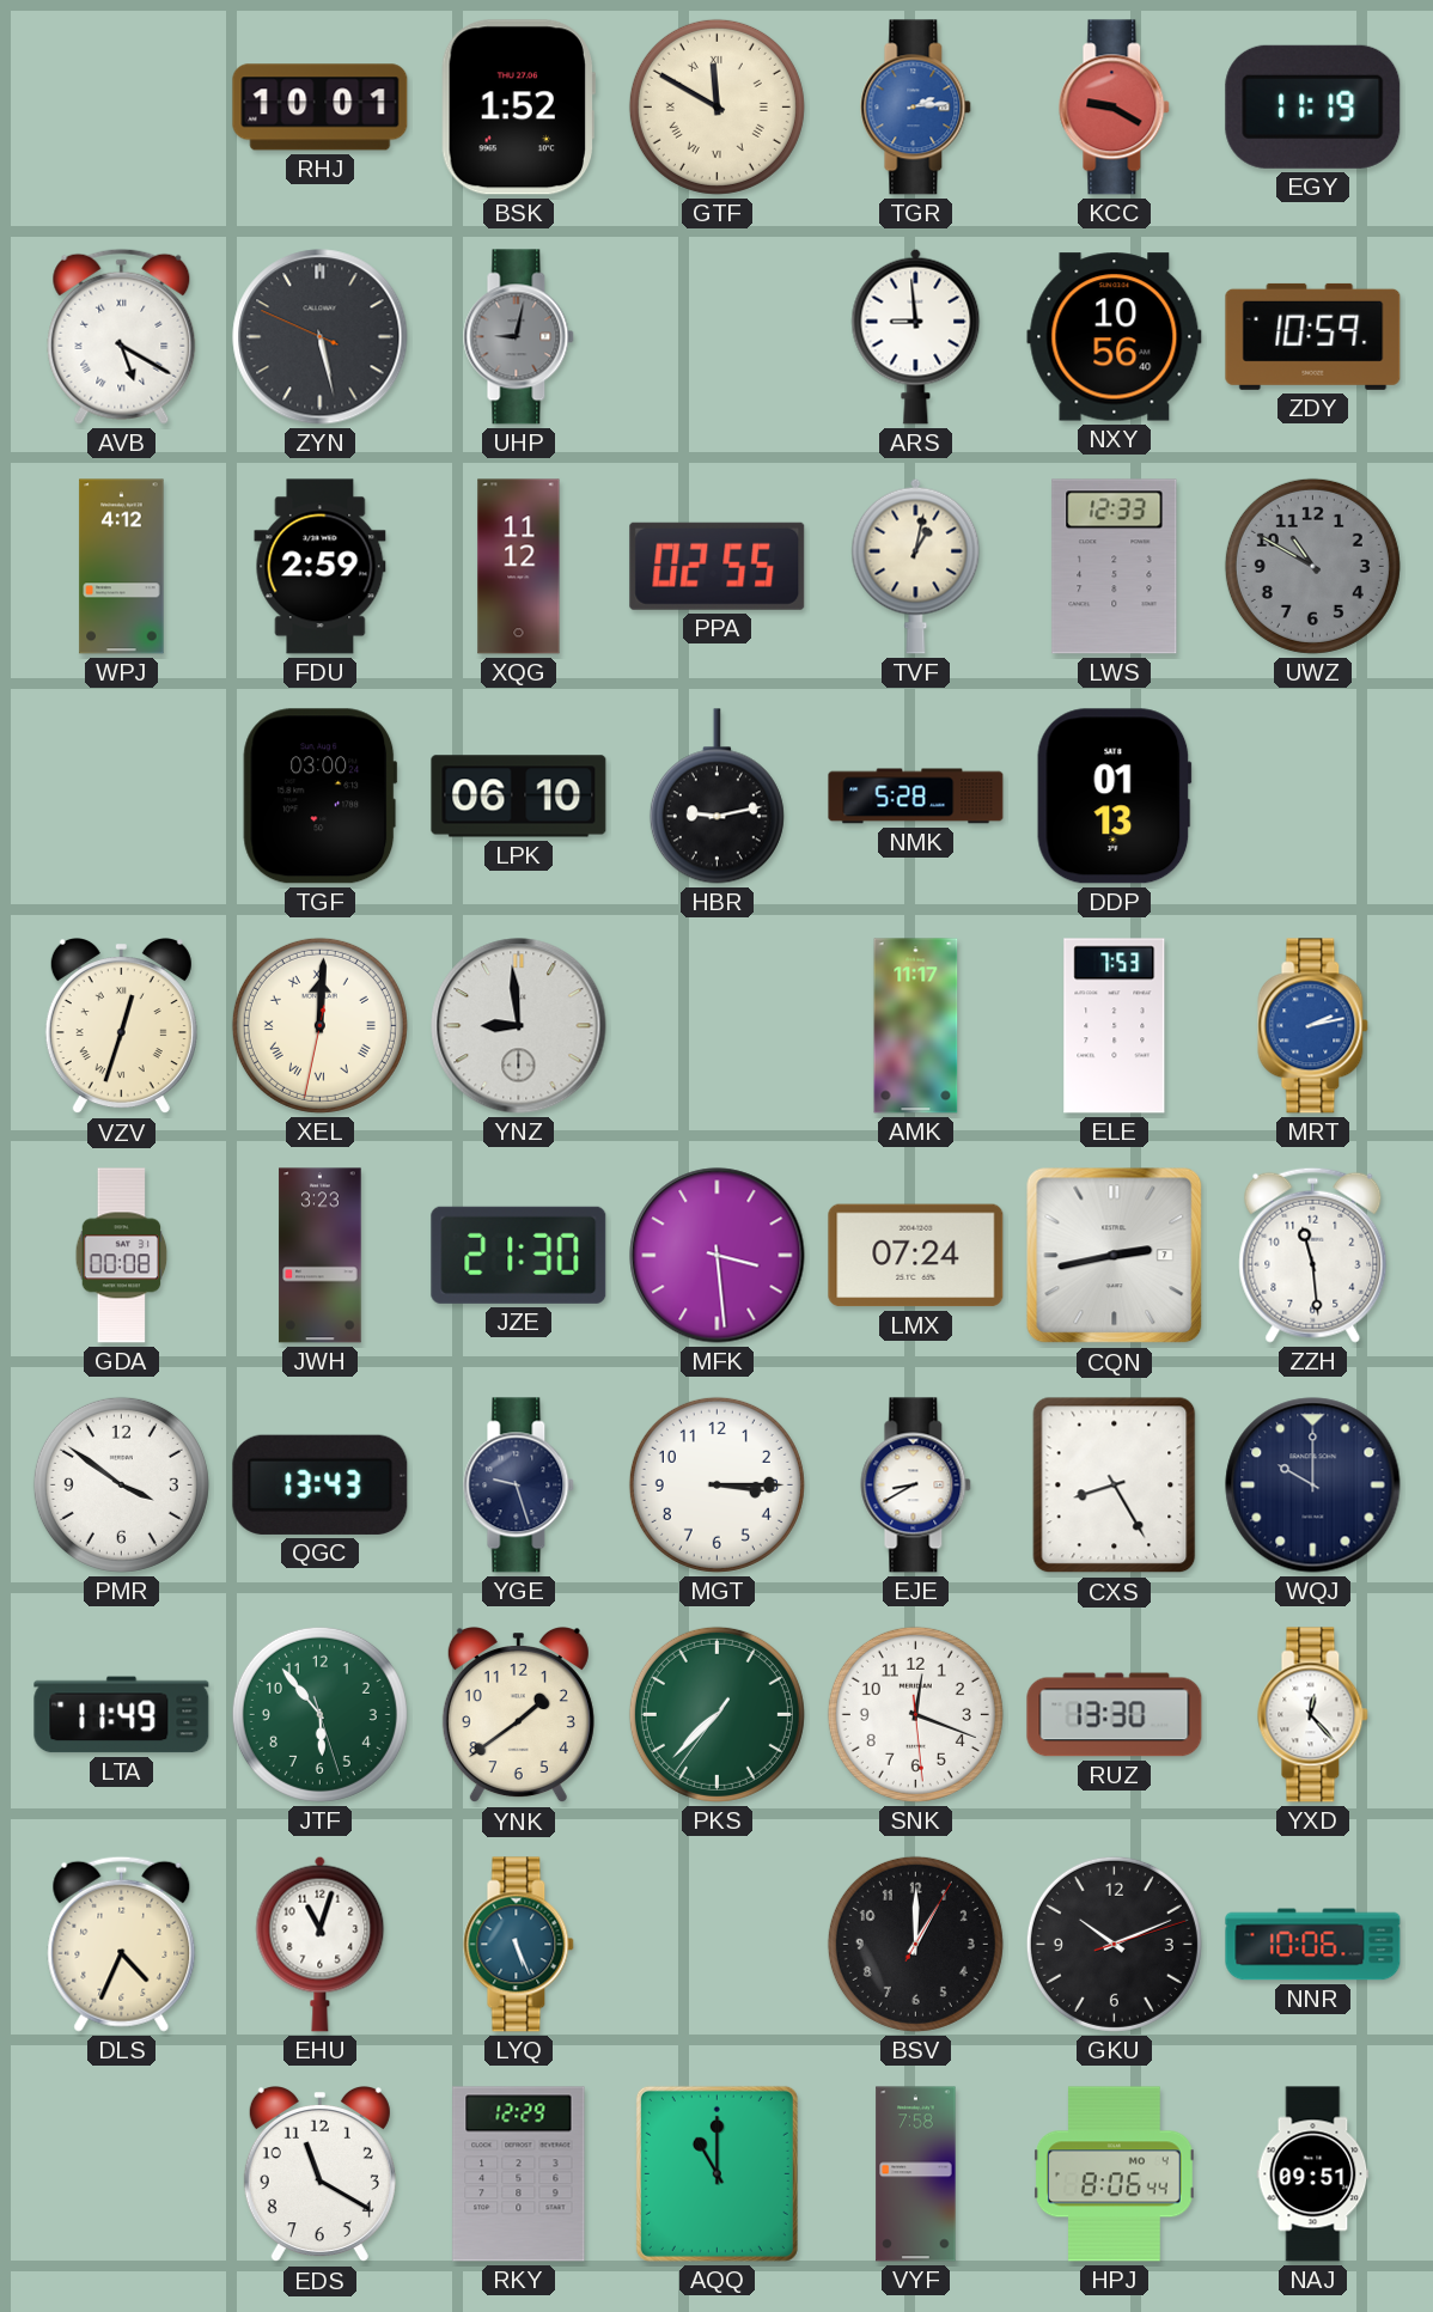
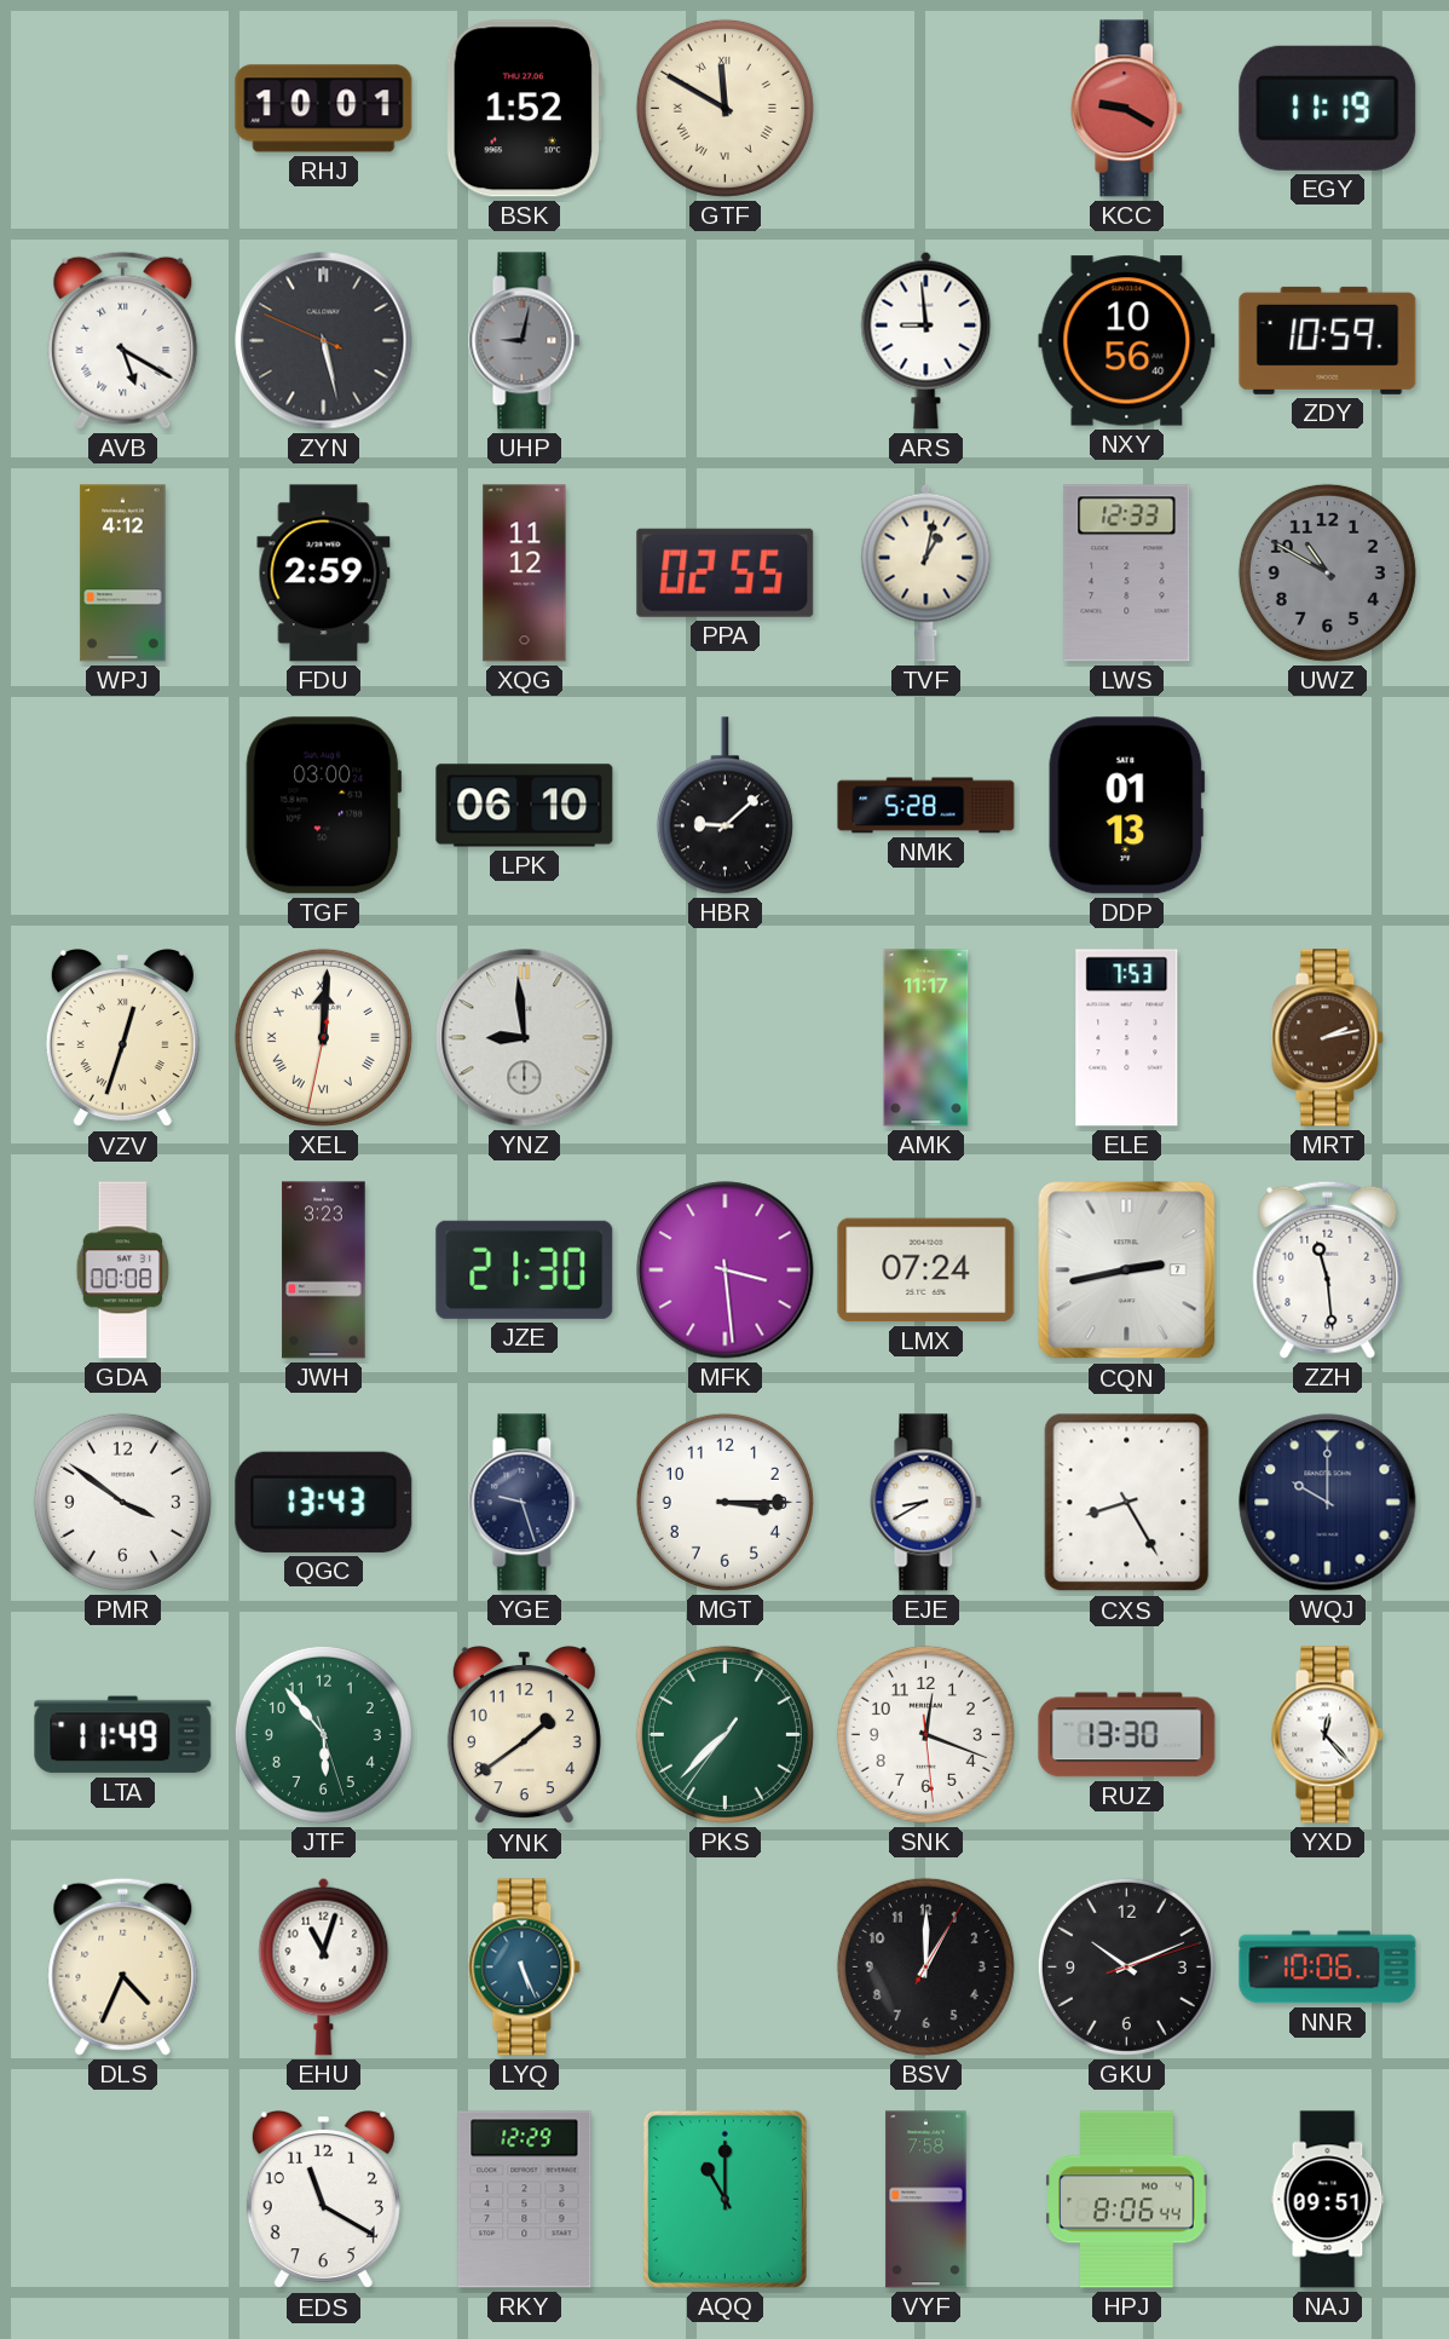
TGR: 2:14 -> none
HBR: 9:13 -> 9:08
MRT dial: blue -> brown
